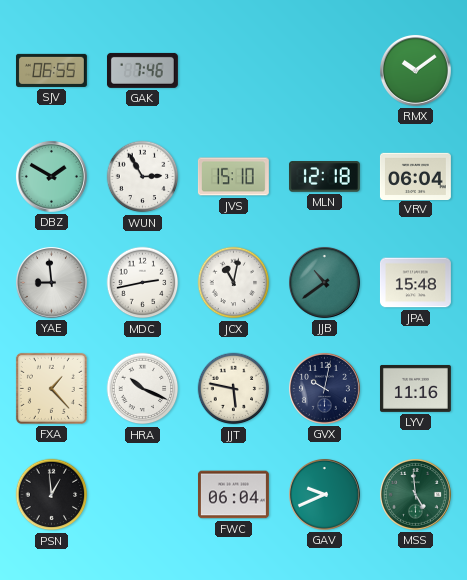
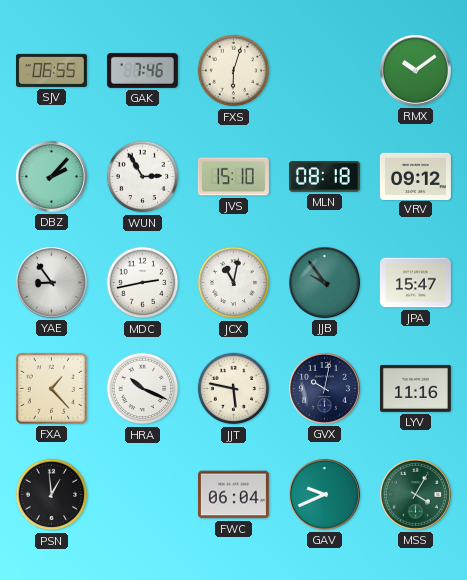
FXS: none -> 6:03
DBZ: 1:50 -> 2:07
MLN: 12:18 -> 08:18
VRV: 06:04 -> 09:12
YAE: 8:59 -> 8:54
JJB: 10:39 -> 9:54
JPA: 15:48 -> 15:47
MSS: 4:59 -> 4:05
